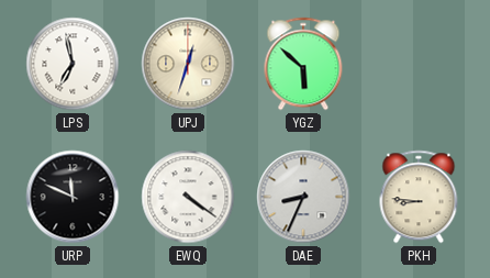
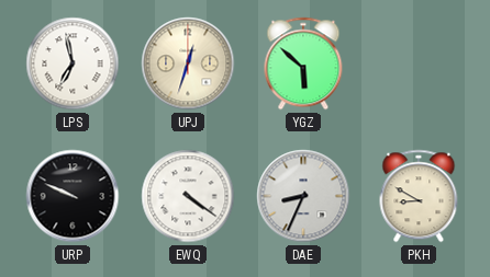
URP: 11:49 -> 9:49
PKH: 8:46 -> 8:50
